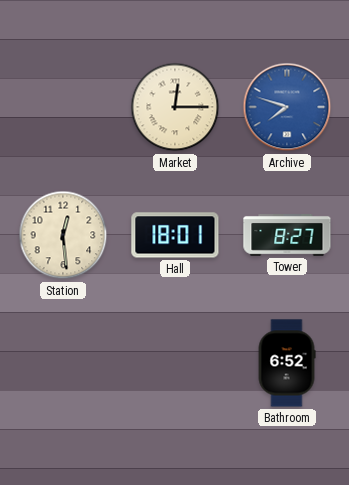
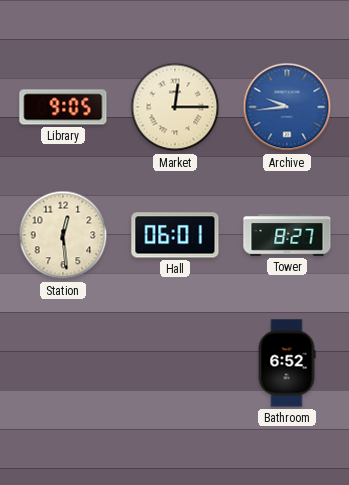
Library: none -> 9:05
Archive: 7:48 -> 9:44
Hall: 18:01 -> 06:01
